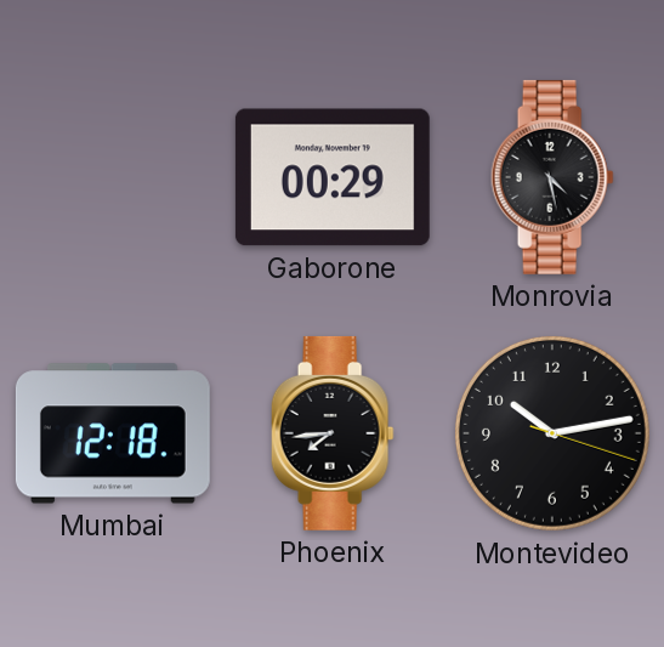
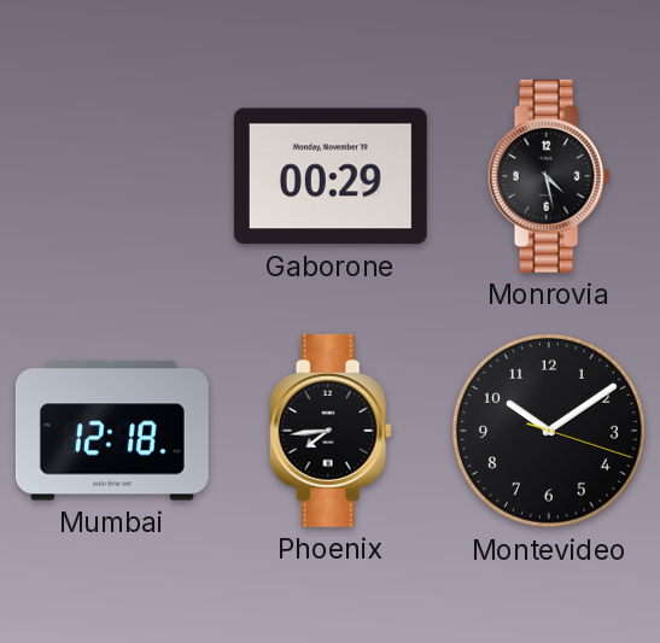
Montevideo: 10:13 -> 10:09
